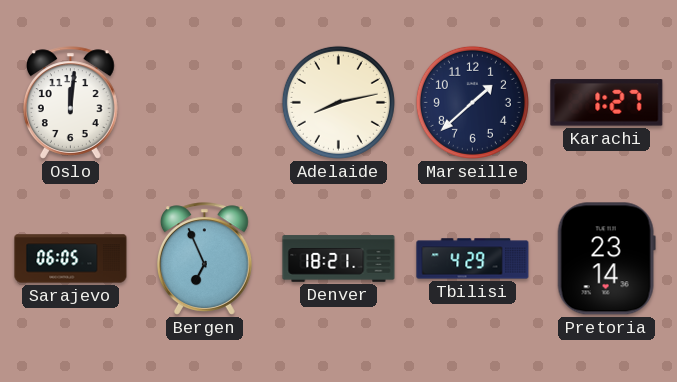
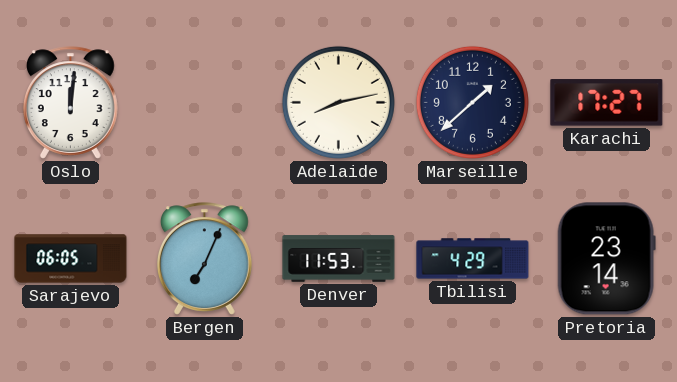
Karachi: 1:27 -> 17:27
Bergen: 6:56 -> 7:04
Denver: 18:21 -> 11:53
